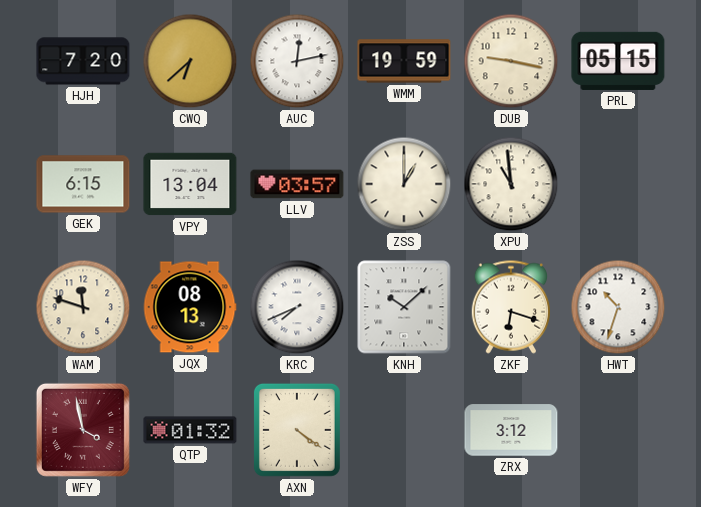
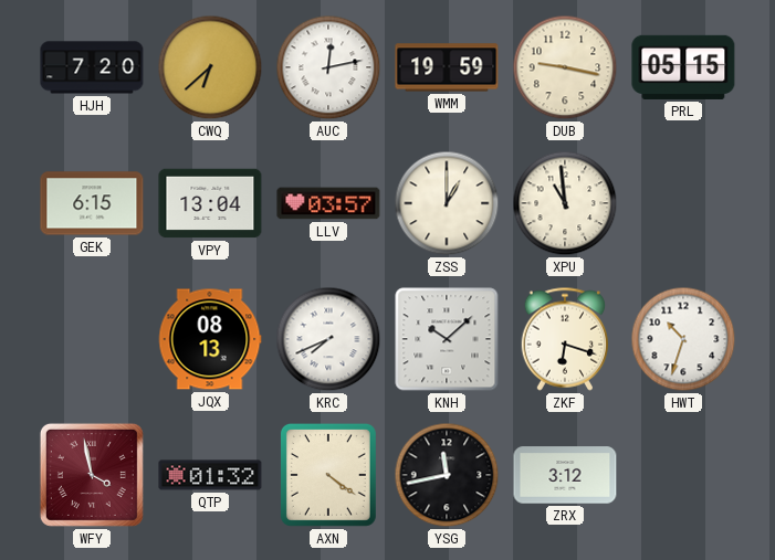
WAM: 11:48 -> none
YSG: none -> 11:43
